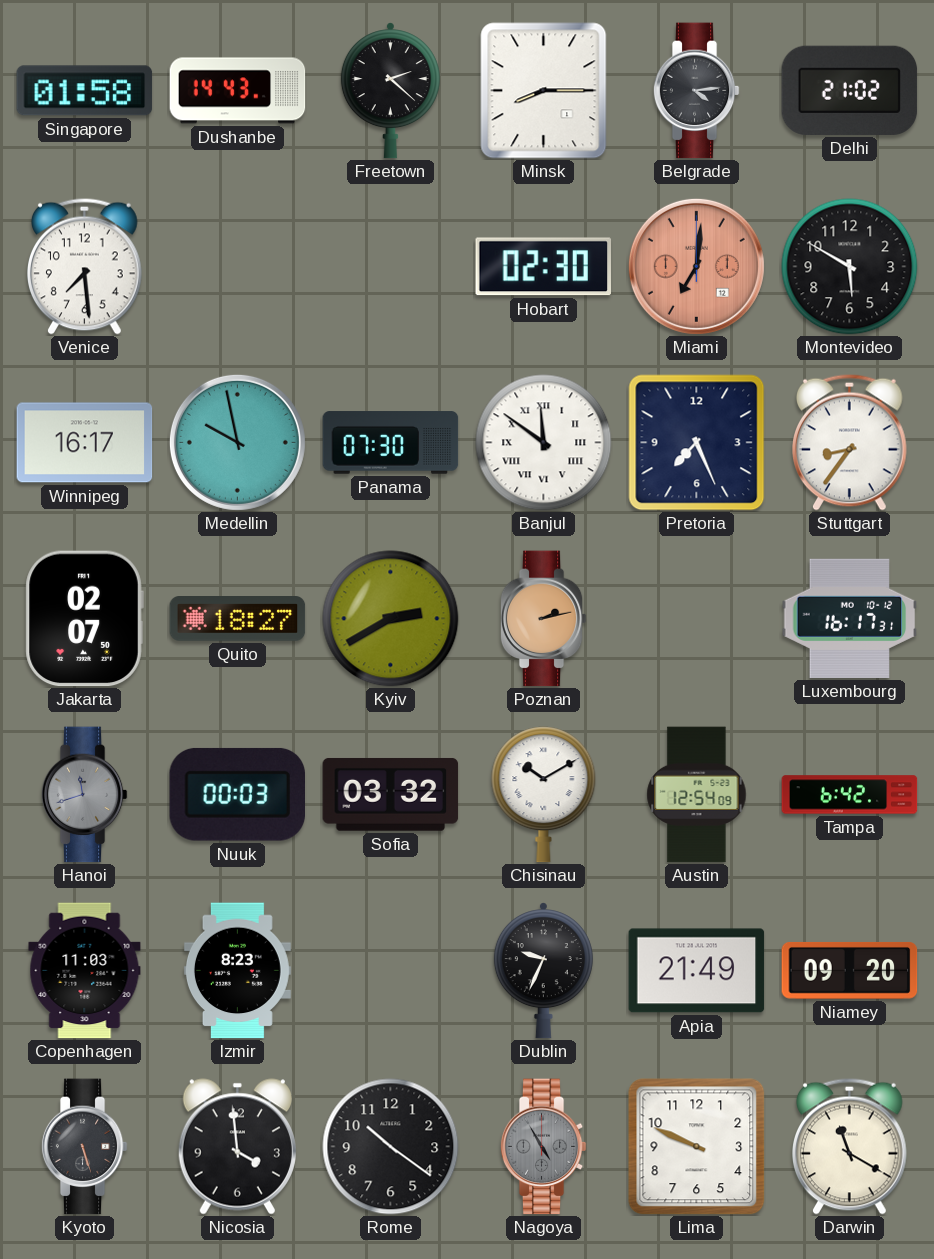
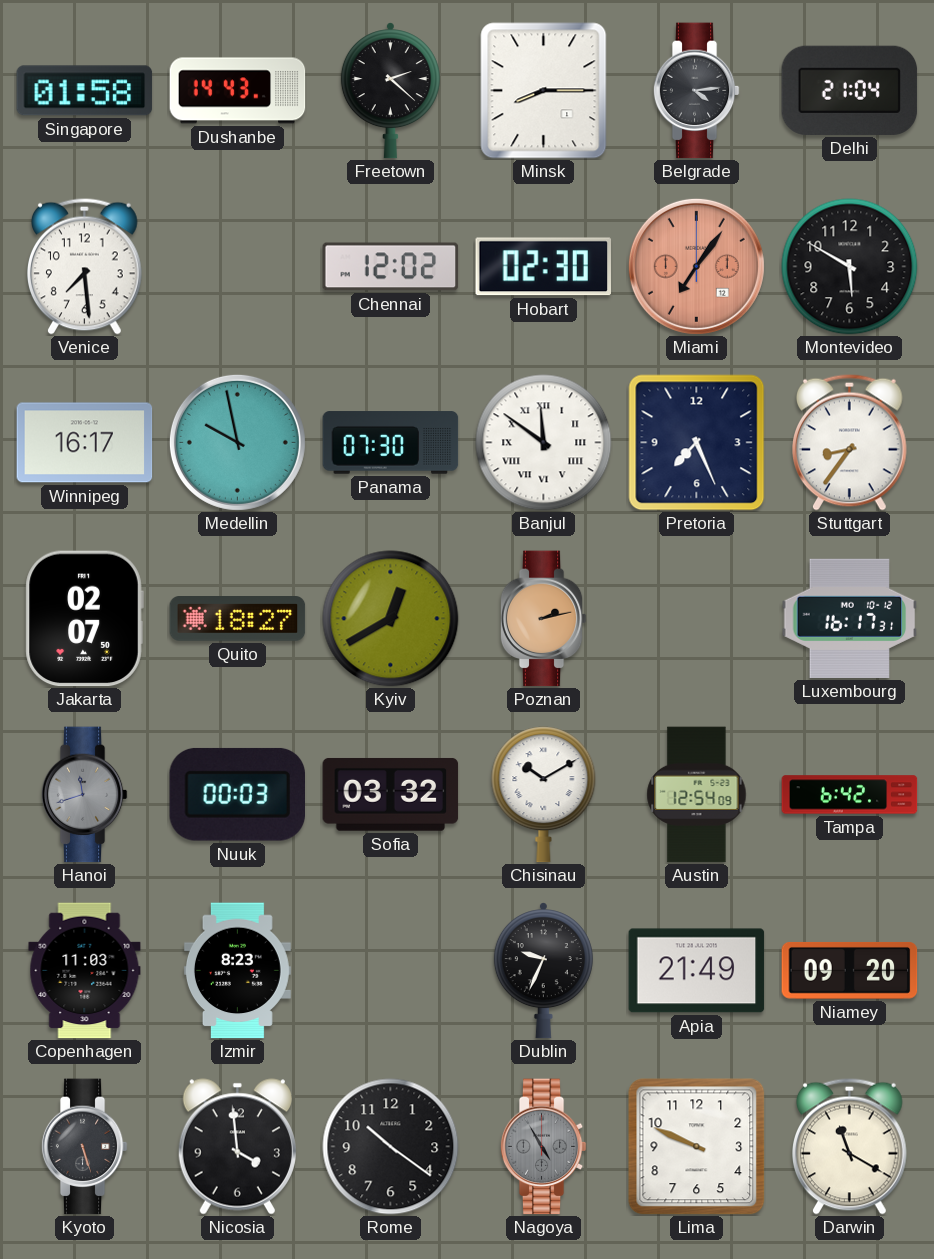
Delhi: 21:02 -> 21:04
Chennai: none -> 12:02
Miami: 7:01 -> 7:06
Kyiv: 2:40 -> 12:40
